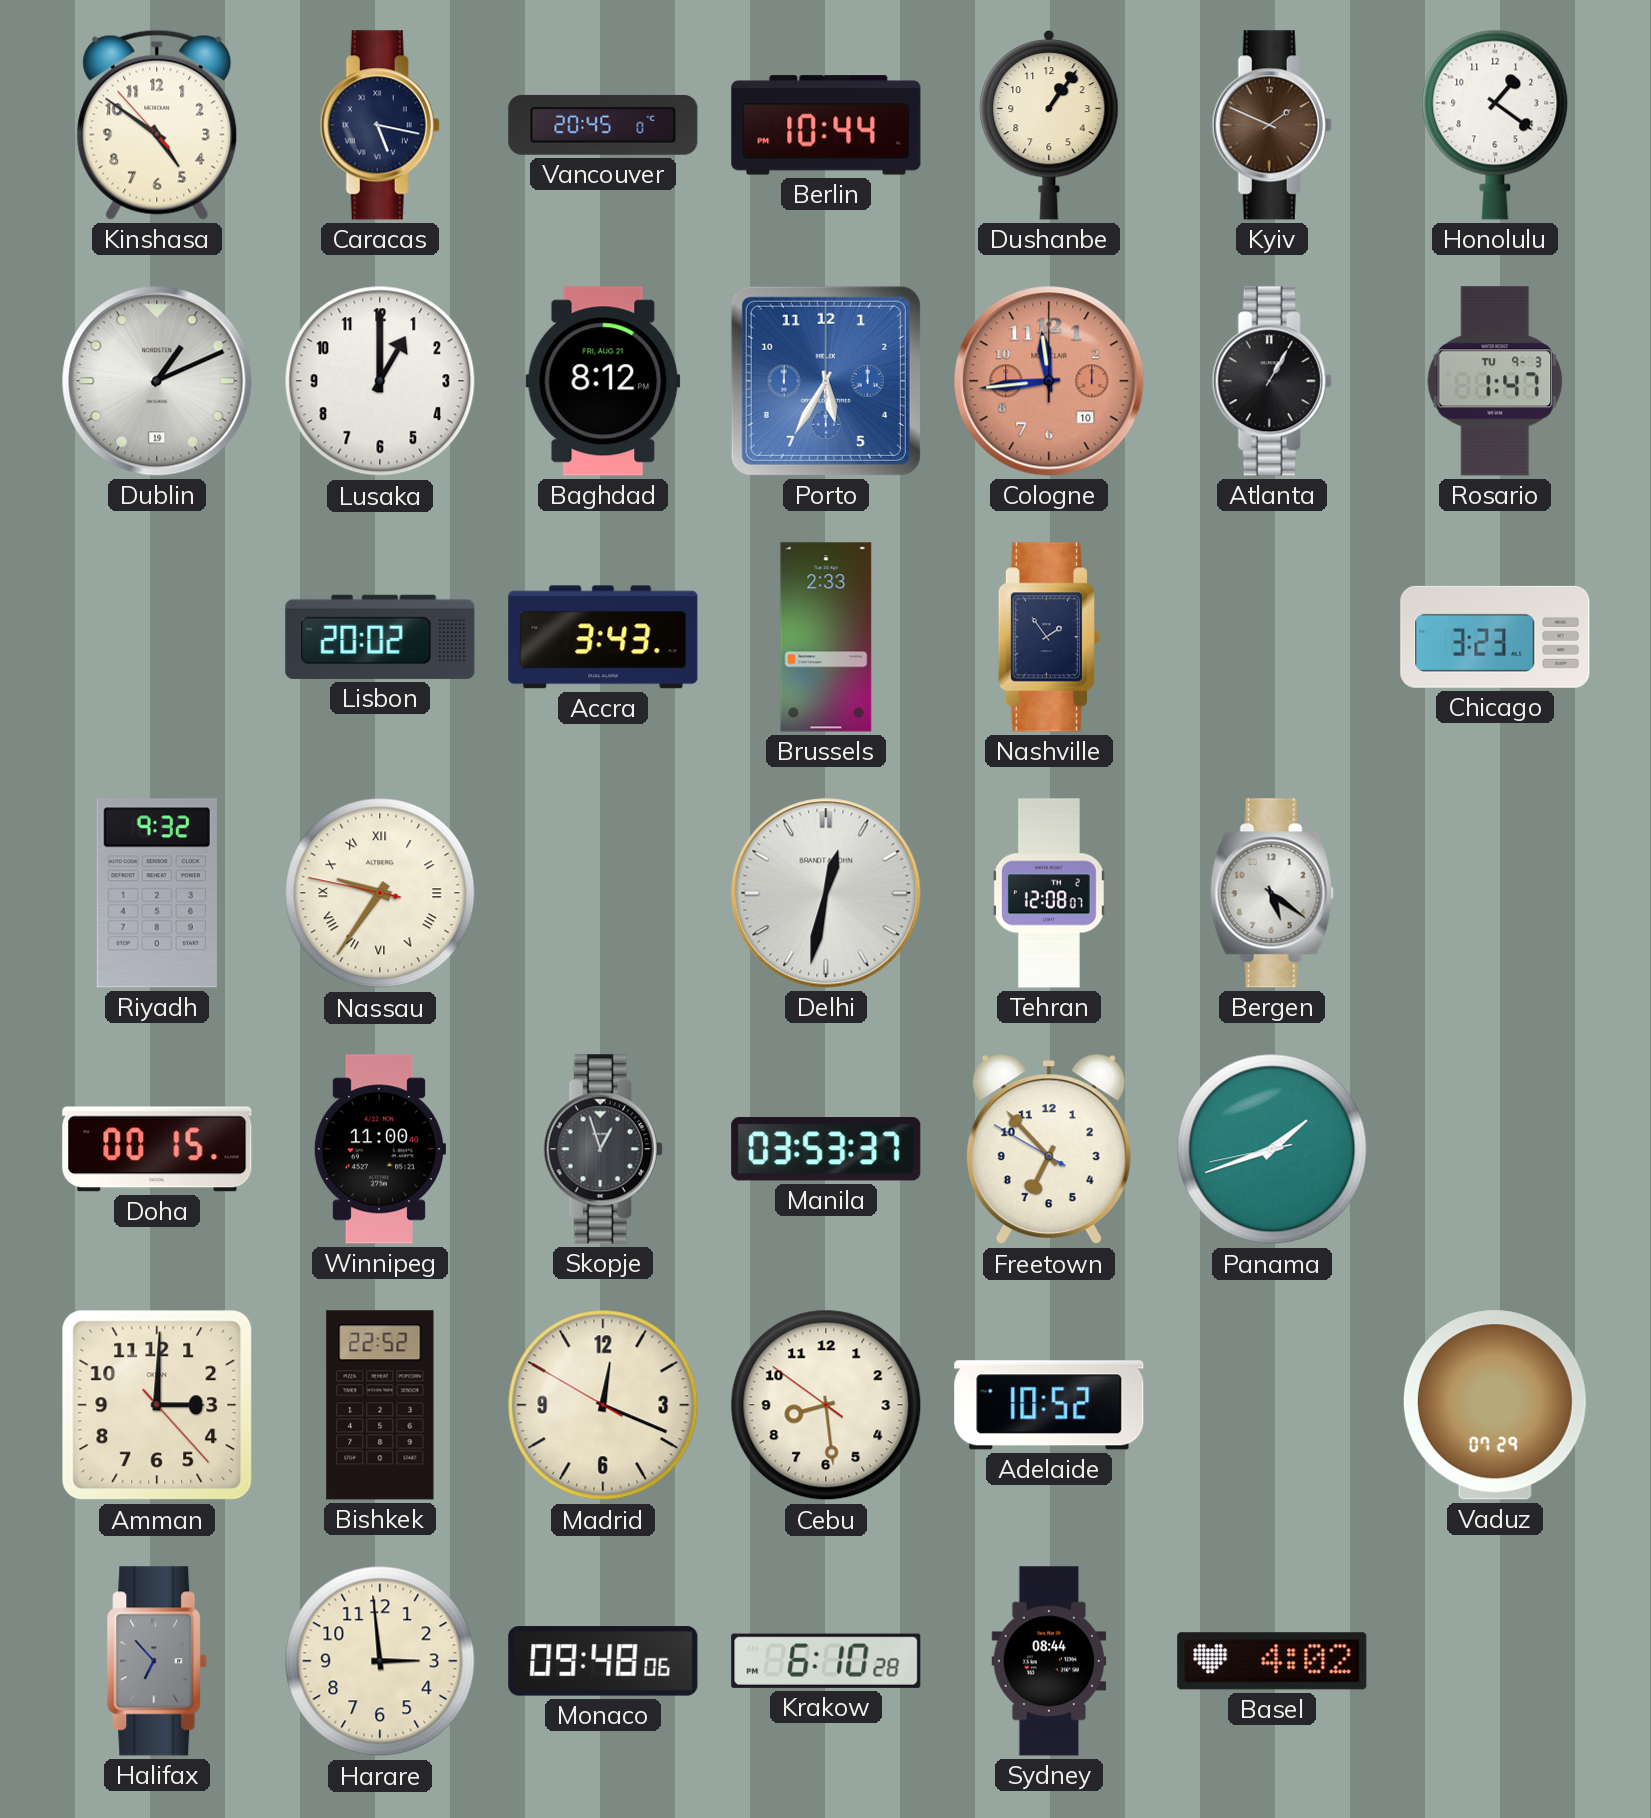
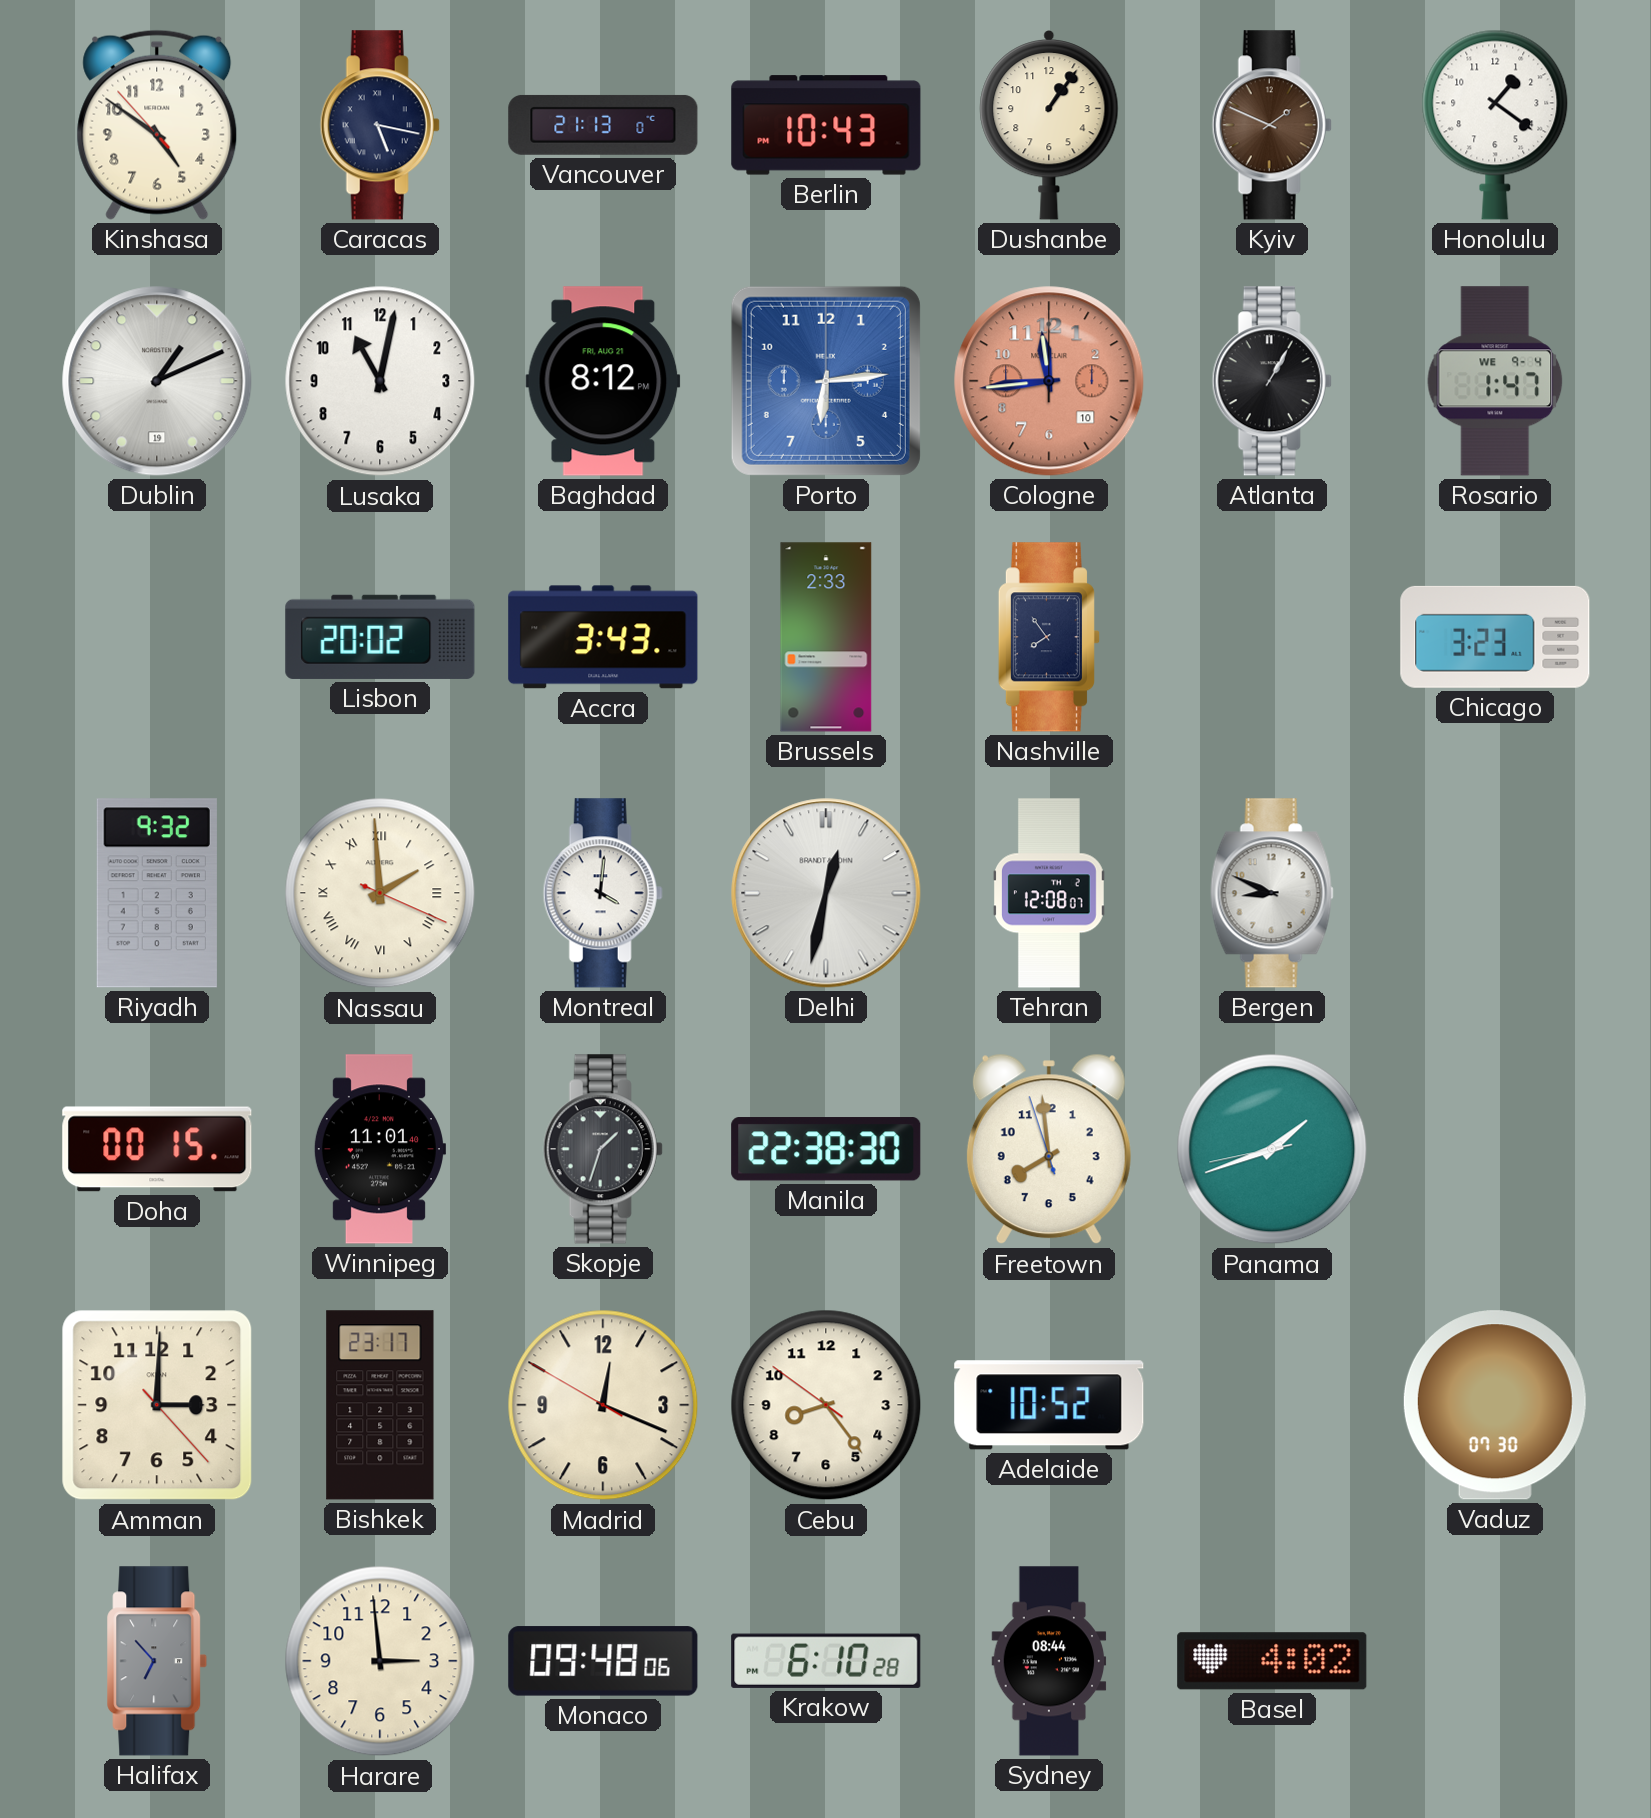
Vancouver: 20:45 -> 21:13
Berlin: 10:44 -> 10:43
Lusaka: 1:00 -> 11:02
Porto: 5:35 -> 6:14
Rosario date: TU 9-3 -> WE 9-4
Nashville: 1:54 -> 7:54
Nassau: 9:35 -> 1:59
Montreal: none -> 4:01
Bergen: 5:21 -> 8:49
Winnipeg: 11:00 -> 11:01
Skopje: 12:57 -> 1:33
Manila: 03:53 -> 22:38
Freetown: 6:52 -> 7:58
Bishkek: 22:52 -> 23:17
Cebu: 8:28 -> 8:23
Vaduz: 07:29 -> 07:30
